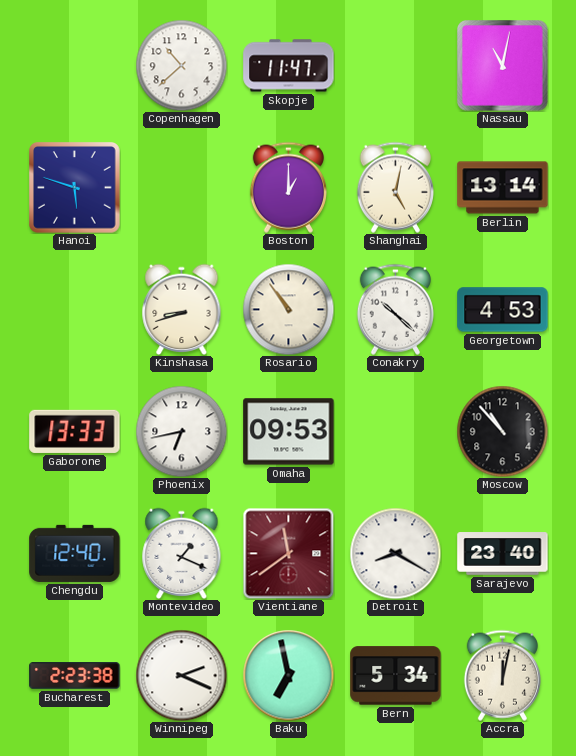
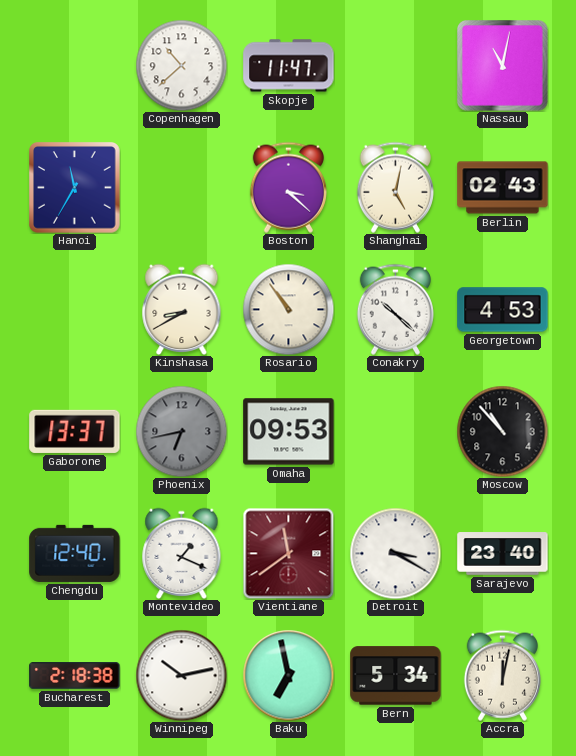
Hanoi: 5:48 -> 11:35
Boston: 1:00 -> 3:22
Berlin: 13:14 -> 02:43
Kinshasa: 8:42 -> 8:40
Gaborone: 13:33 -> 13:37
Phoenix dial: white -> grey
Detroit: 8:20 -> 3:20
Bucharest: 2:23 -> 2:18
Winnipeg: 2:19 -> 10:13
